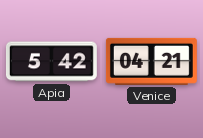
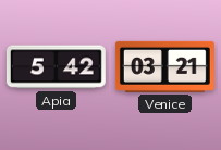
Venice: 04:21 -> 03:21
